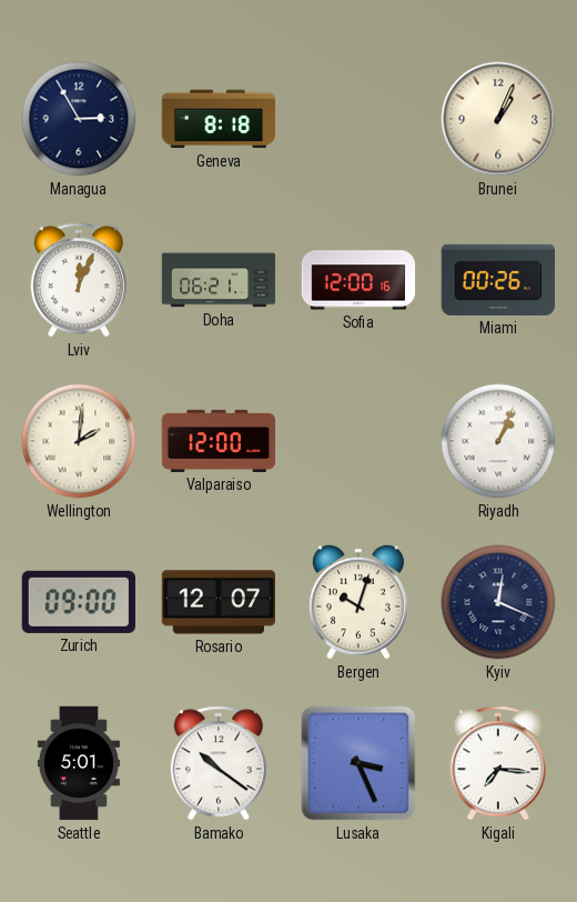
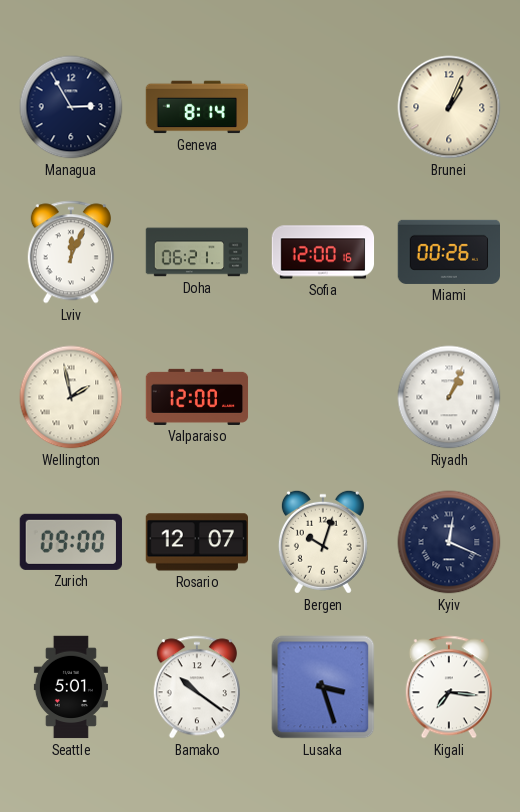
Geneva: 8:18 -> 8:14
Wellington: 2:01 -> 1:58
Lusaka: 3:26 -> 3:27
